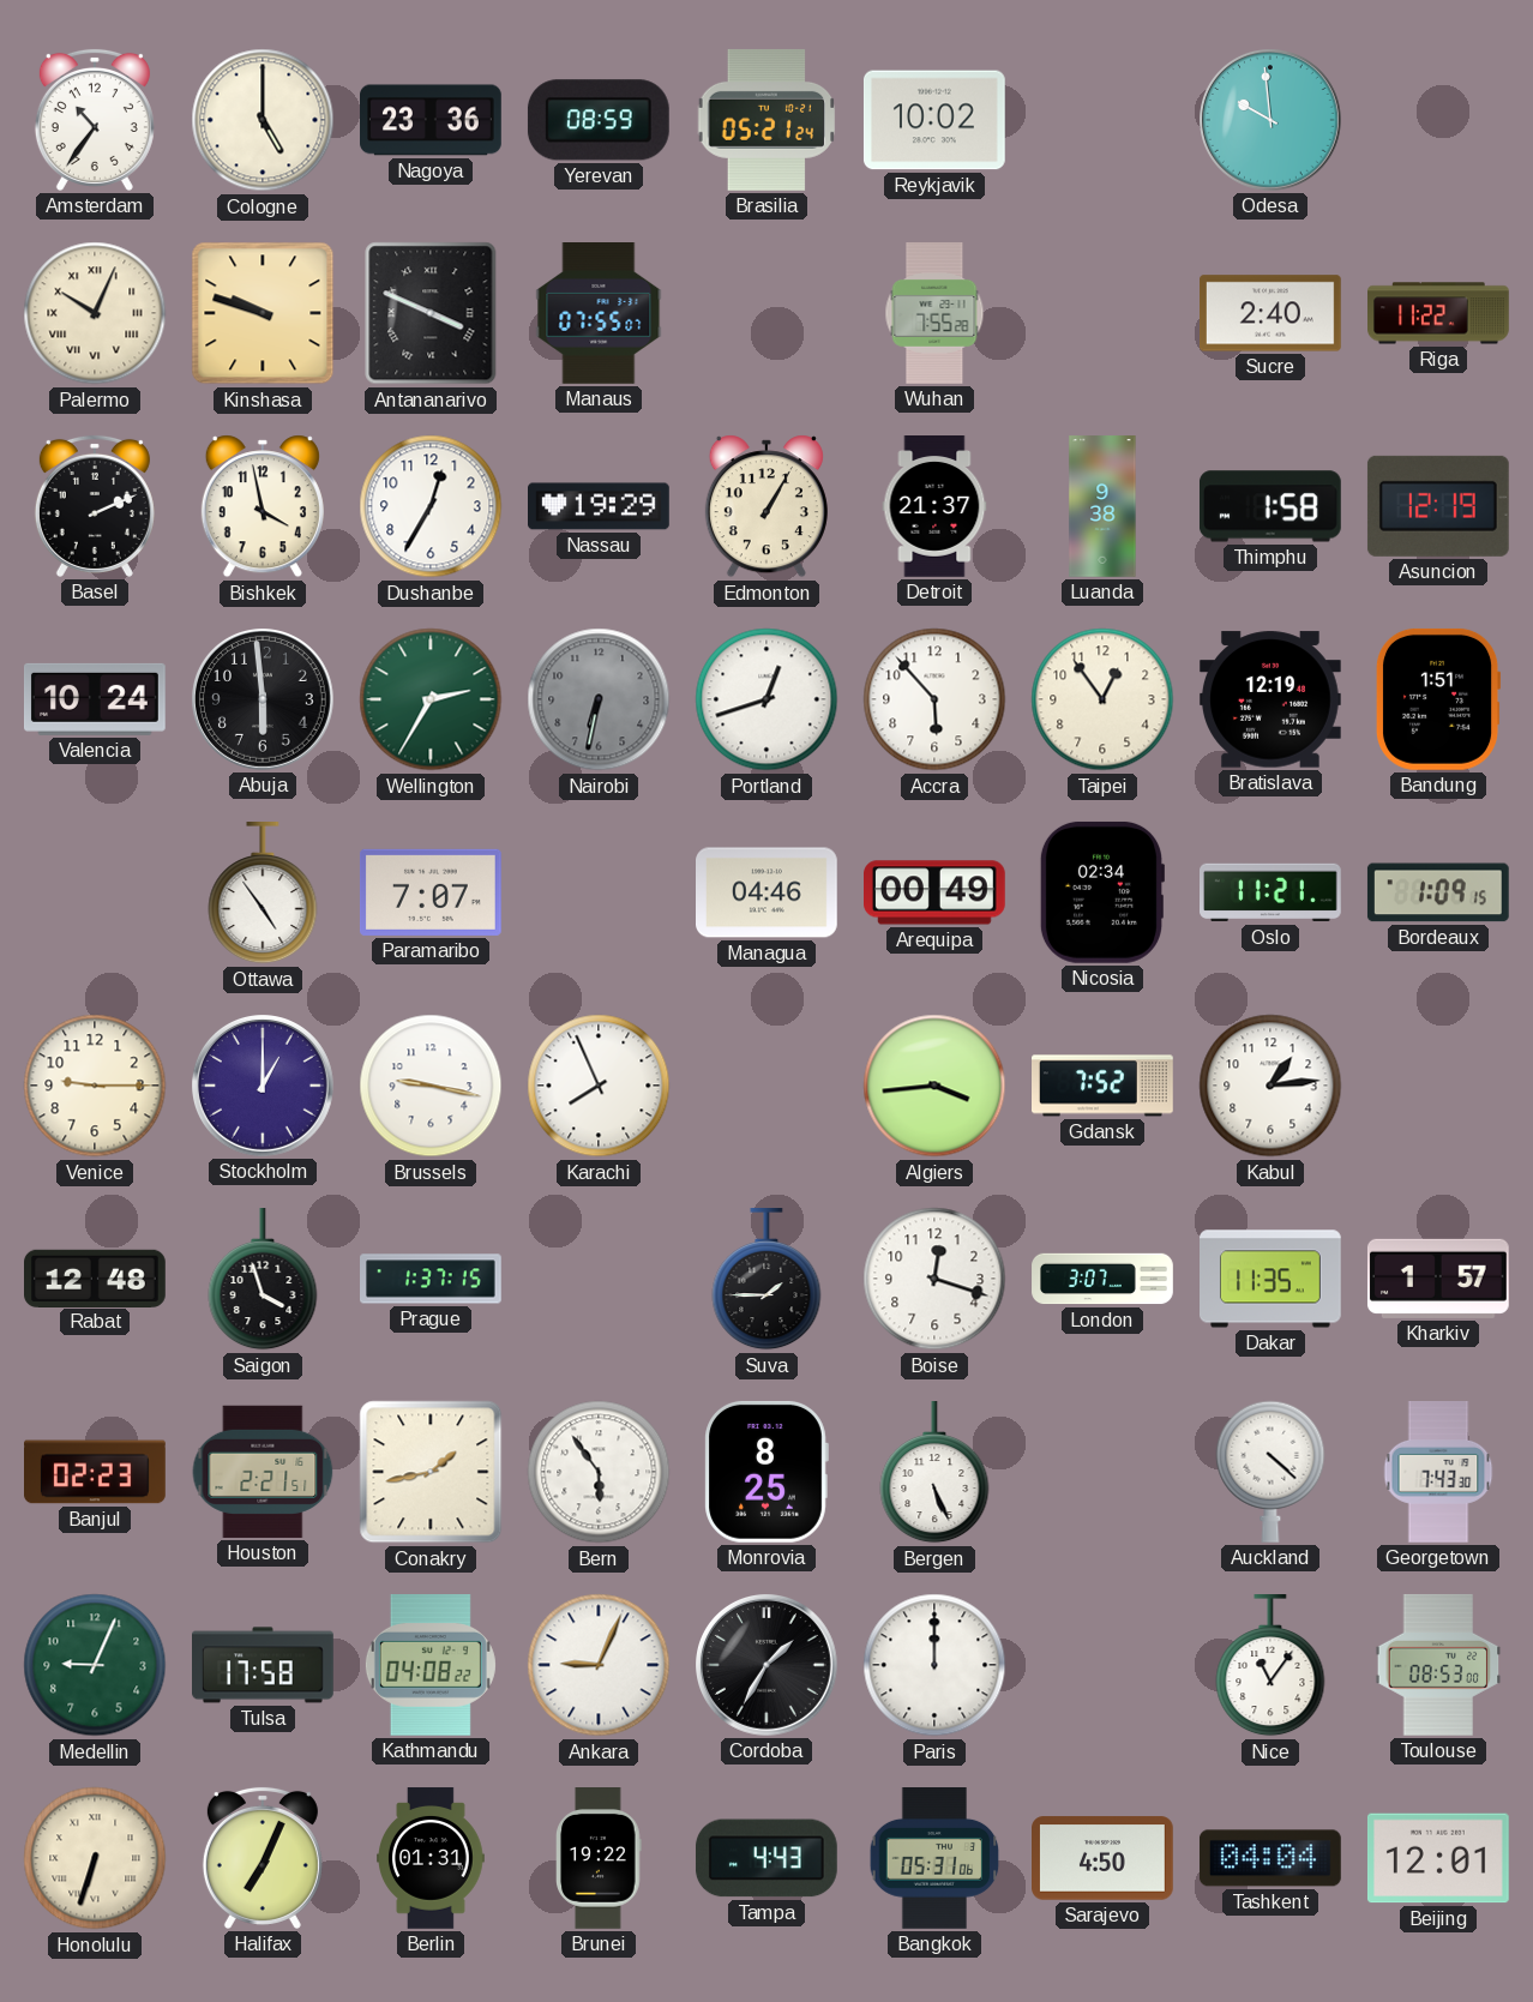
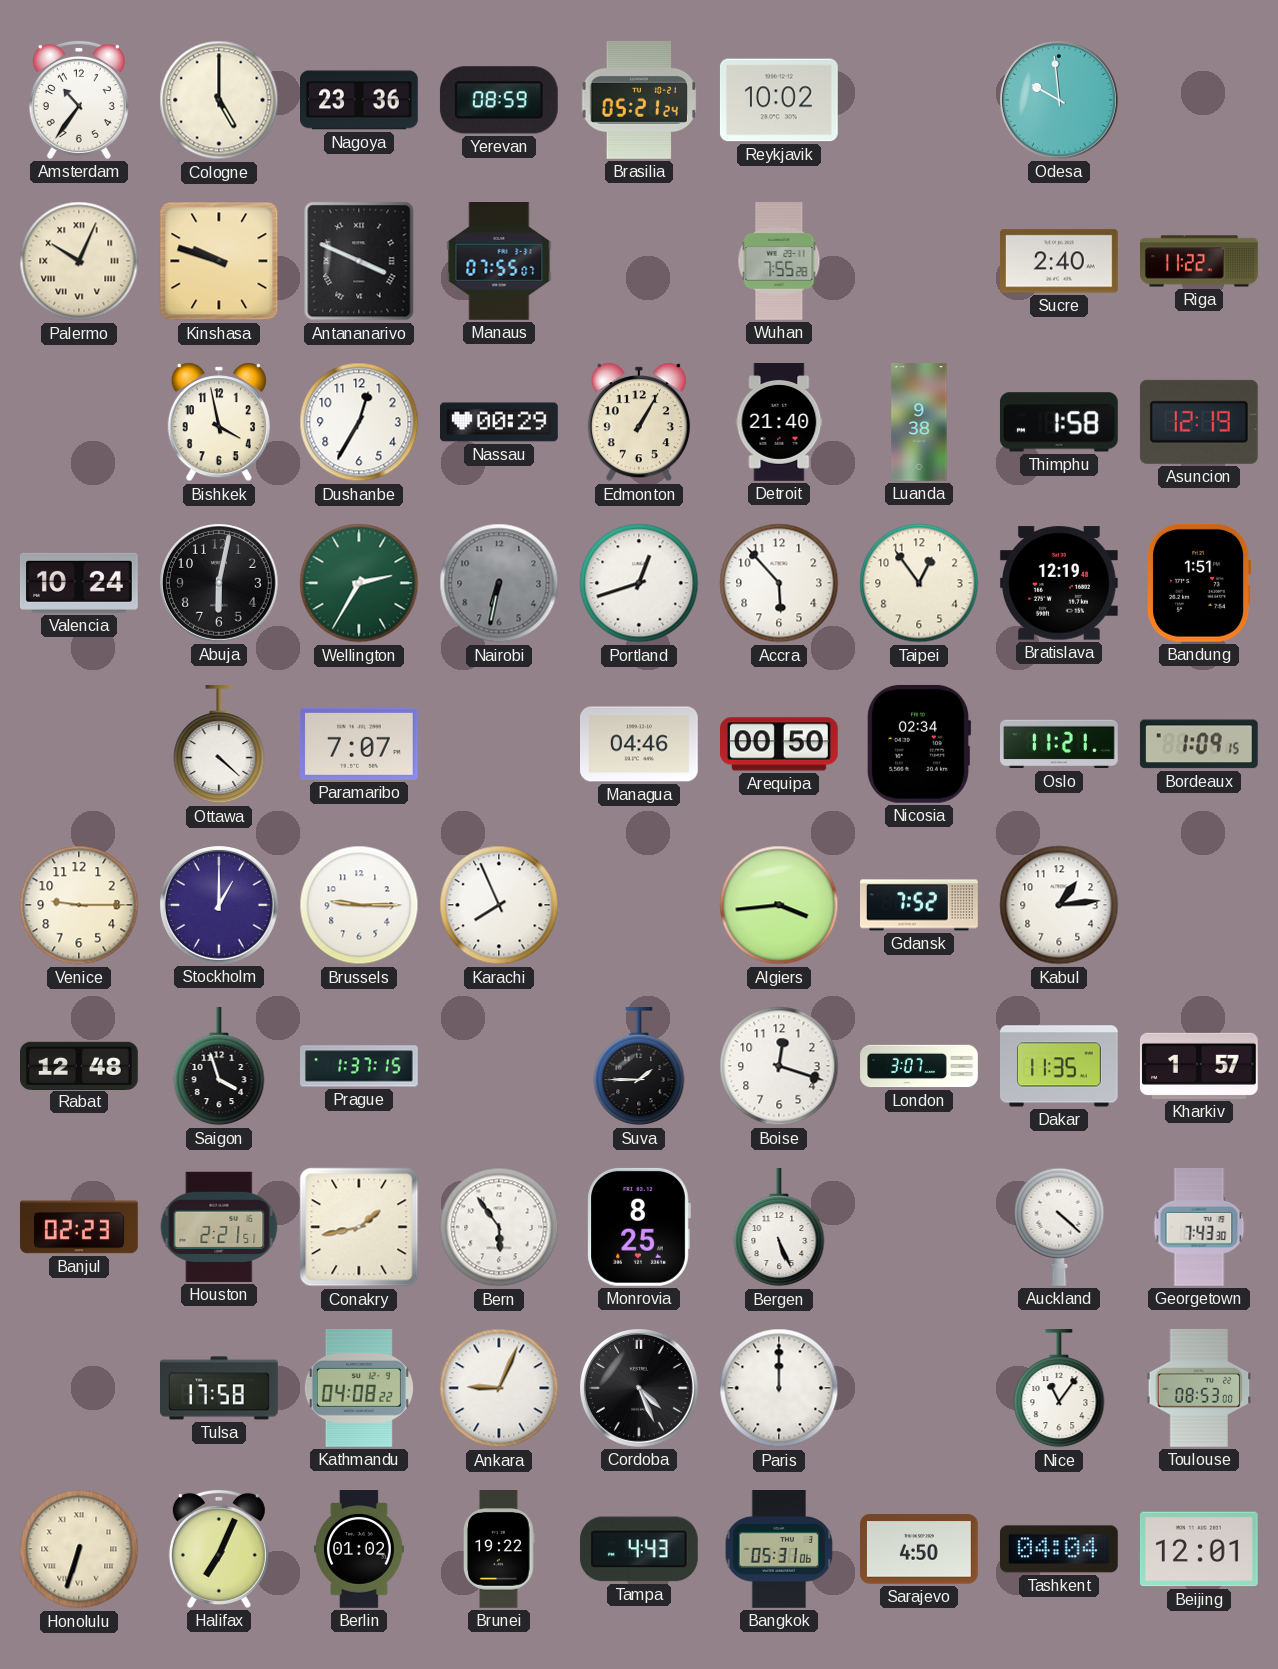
Basel: 2:11 -> none
Nassau: 19:29 -> 00:29
Detroit: 21:37 -> 21:40
Abuja: 5:59 -> 6:02
Ottawa: 4:54 -> 4:22
Arequipa: 00:49 -> 00:50
Brussels: 9:17 -> 9:15
Medellin: 9:04 -> none
Cordoba: 1:35 -> 4:26
Berlin: 01:31 -> 01:02
